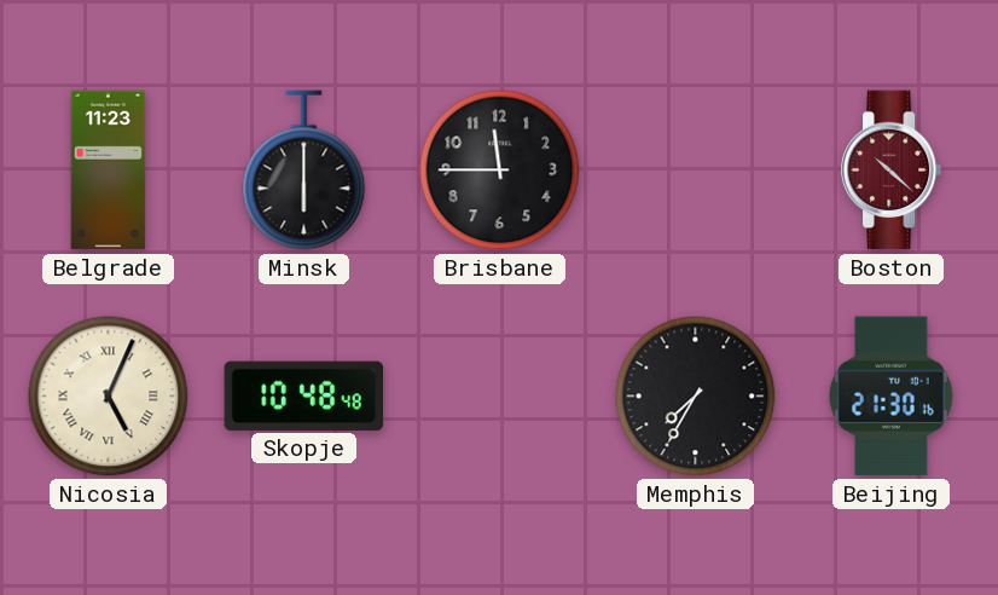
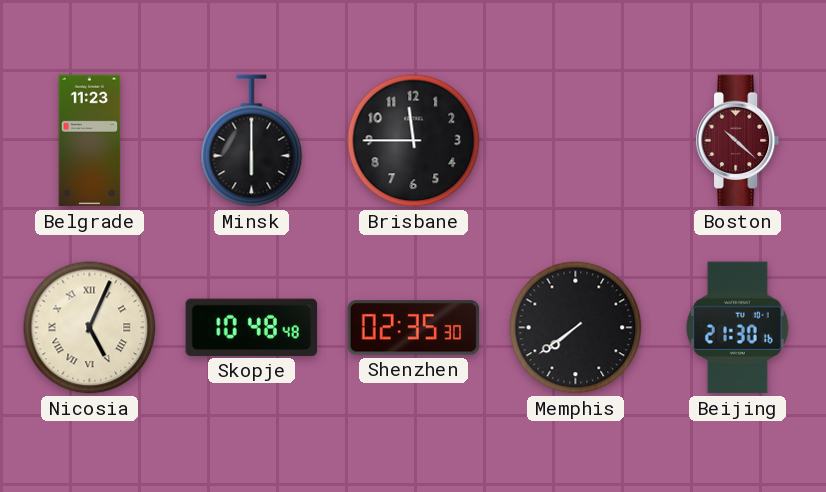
Shenzhen: none -> 02:35
Memphis: 7:35 -> 7:39
